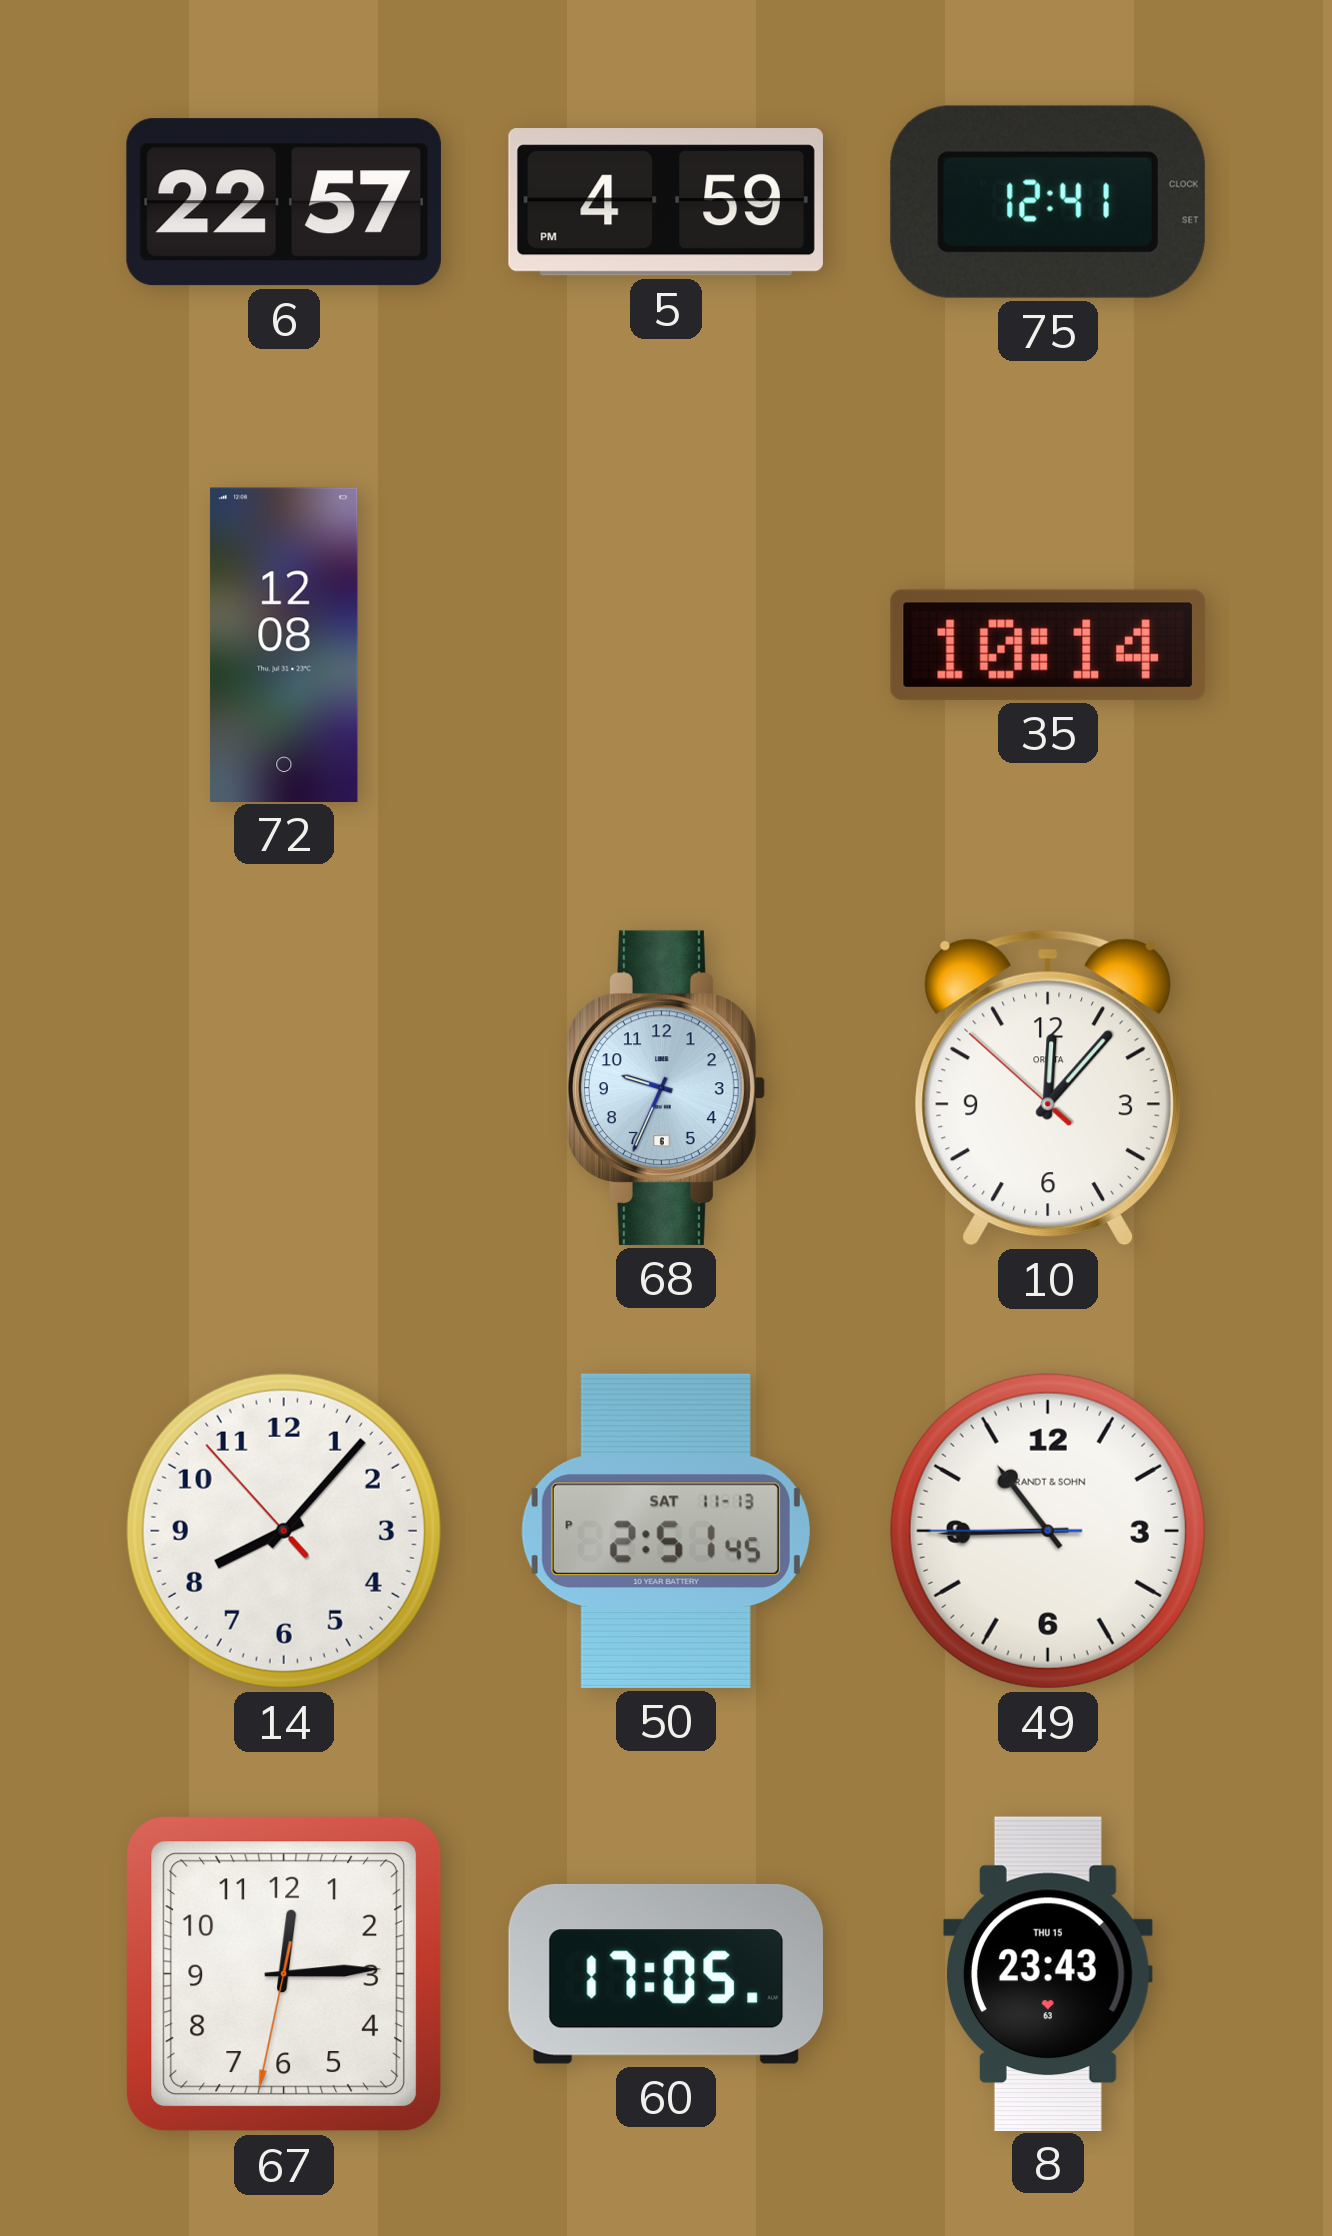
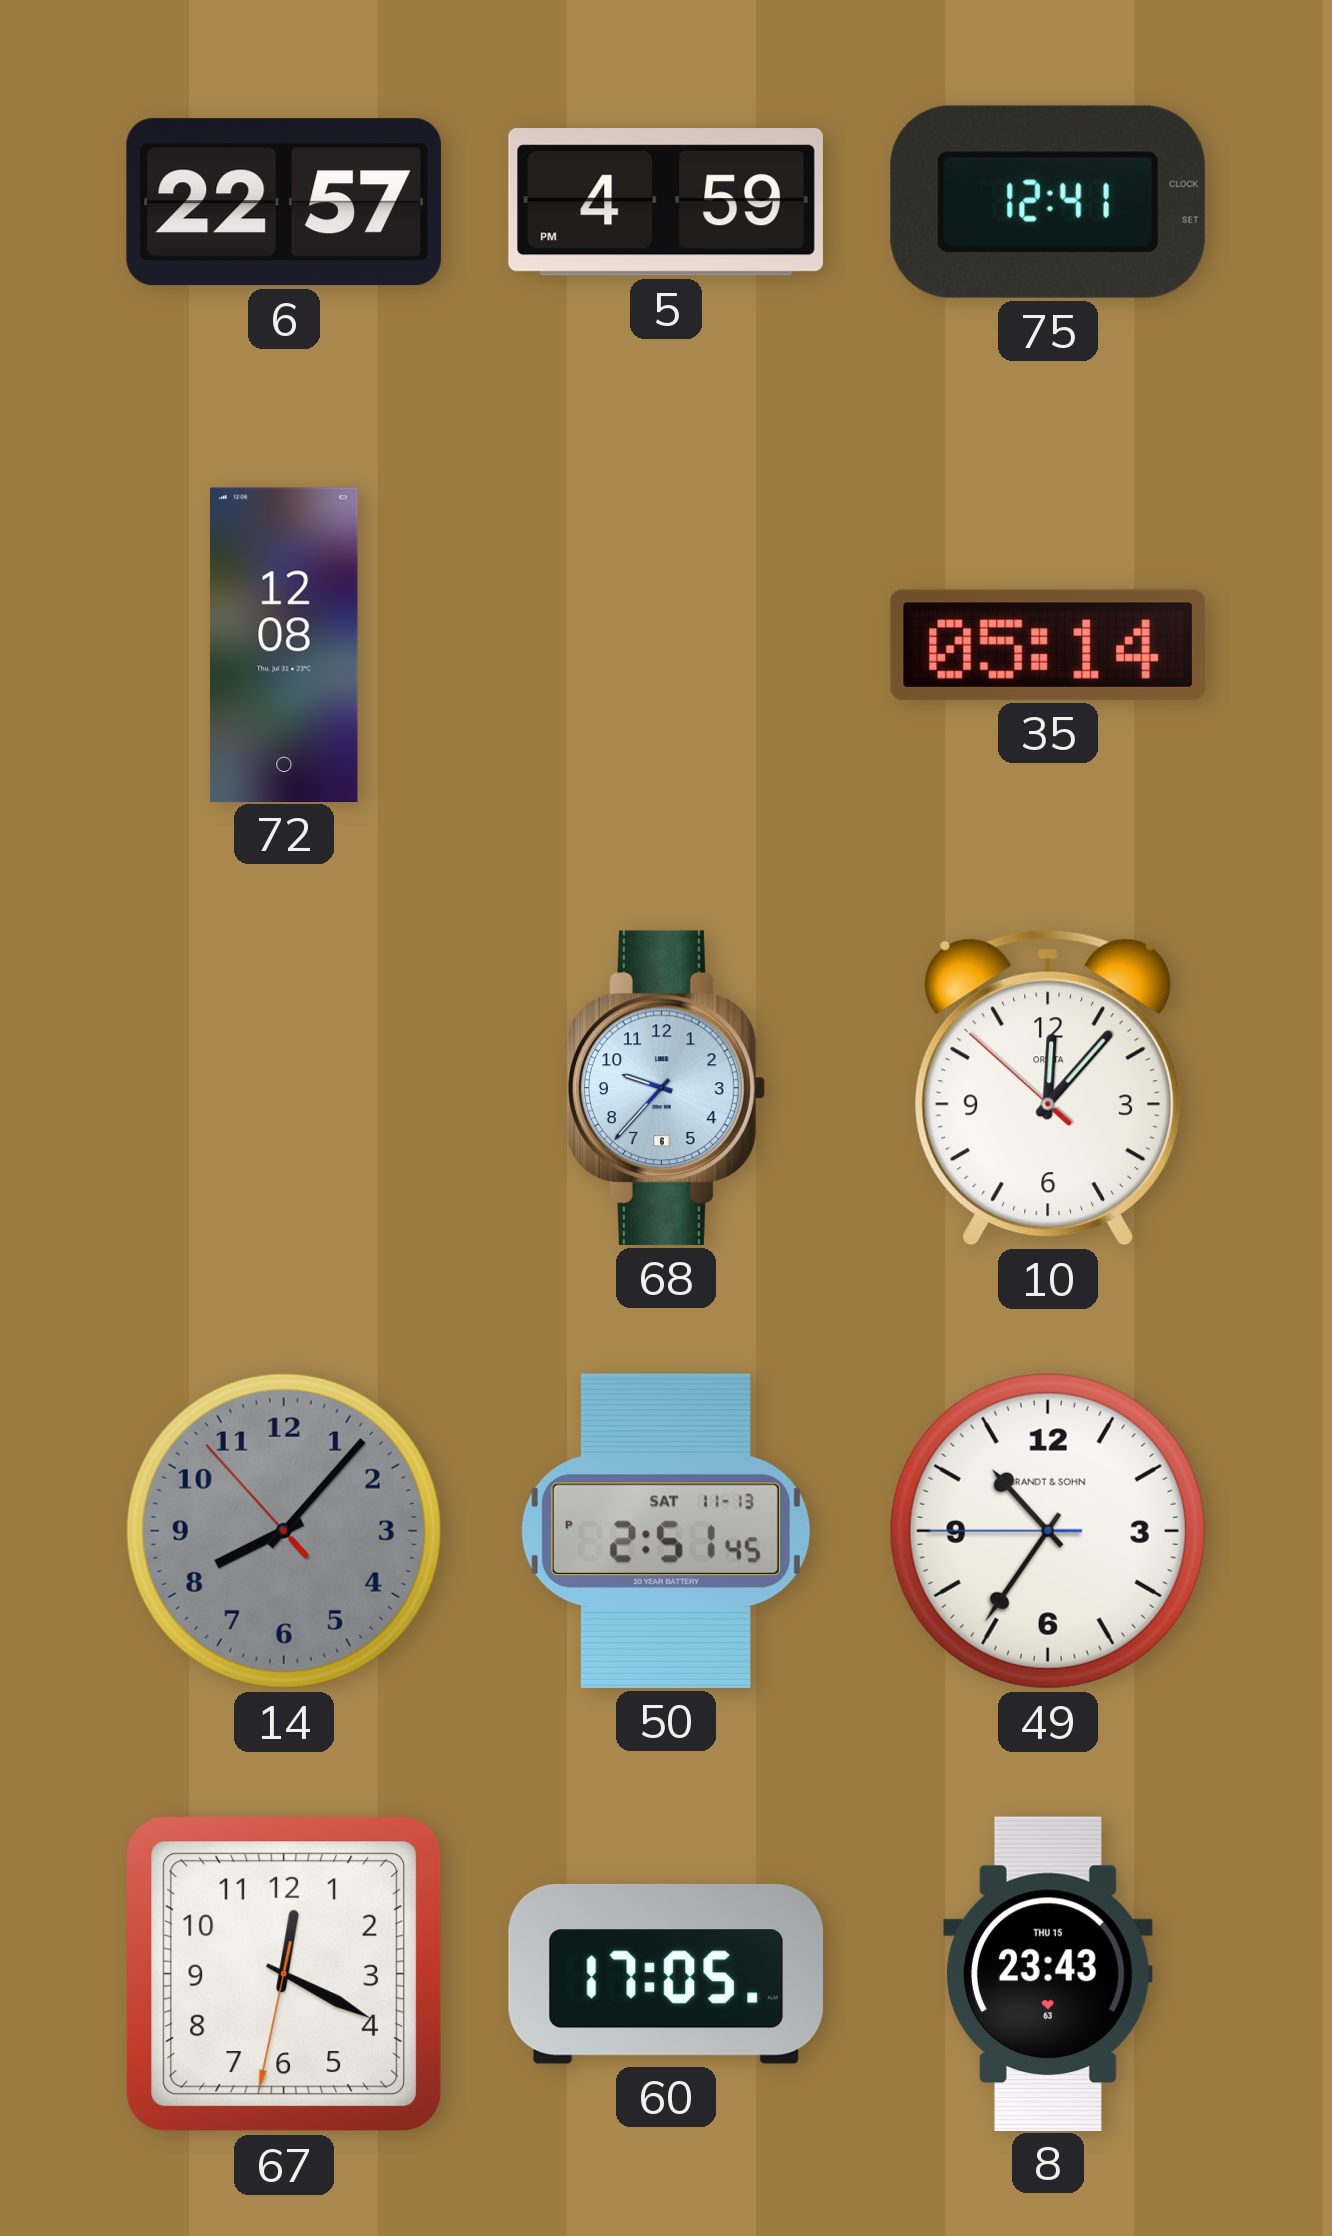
35: 10:14 -> 05:14
68: 9:34 -> 9:37
14 dial: white -> grey
49: 10:44 -> 10:35
67: 12:14 -> 12:19
